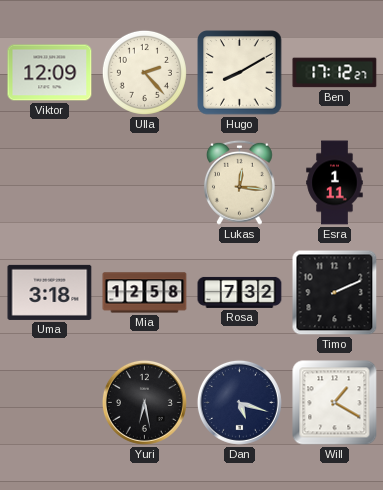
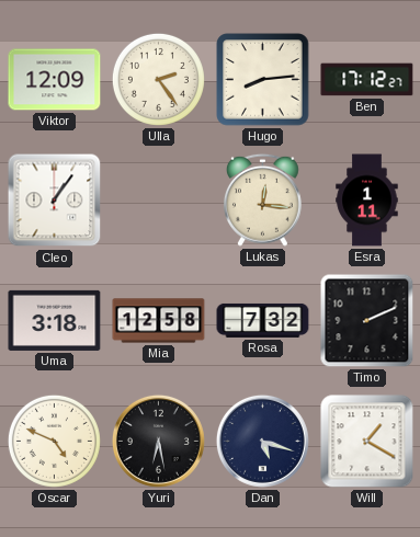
Ulla: 2:23 -> 2:24
Hugo: 8:10 -> 8:14
Cleo: none -> 1:06
Oscar: none -> 4:49
